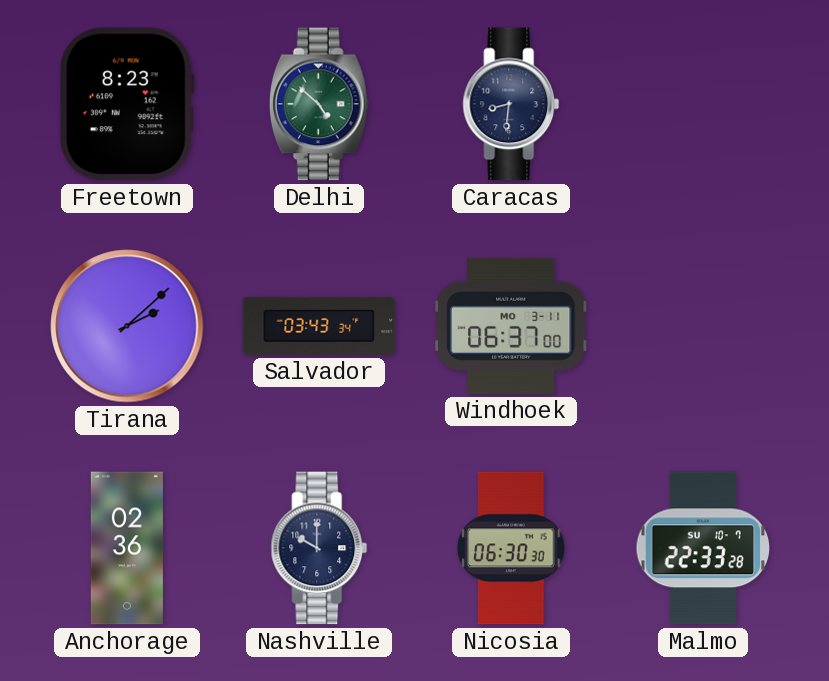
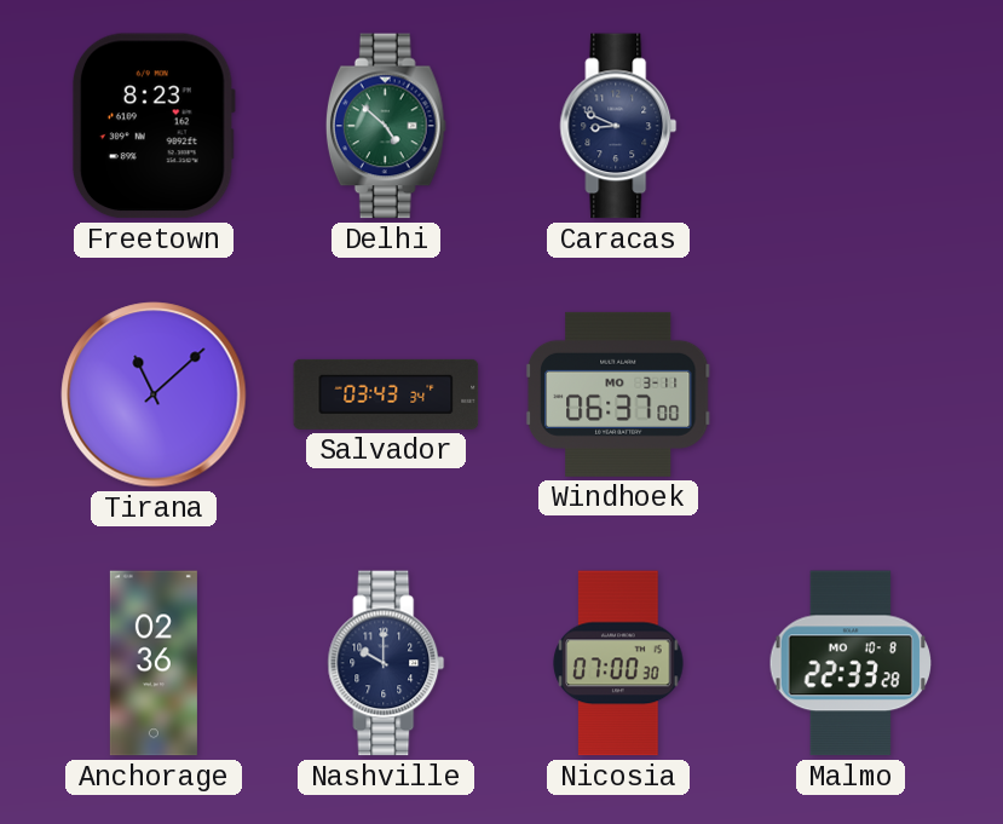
Caracas: 8:31 -> 8:49
Tirana: 2:08 -> 11:08
Nicosia: 06:30 -> 07:00
Malmo date: SU 10-7 -> MO 10-8
